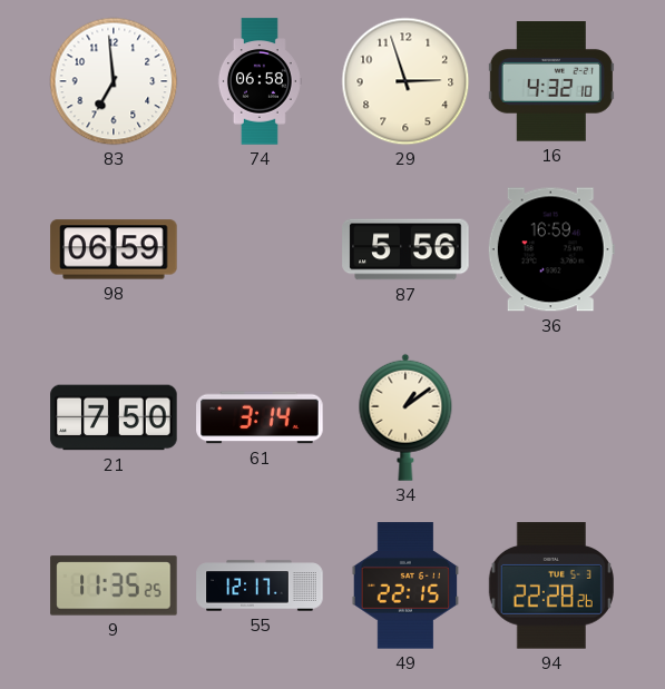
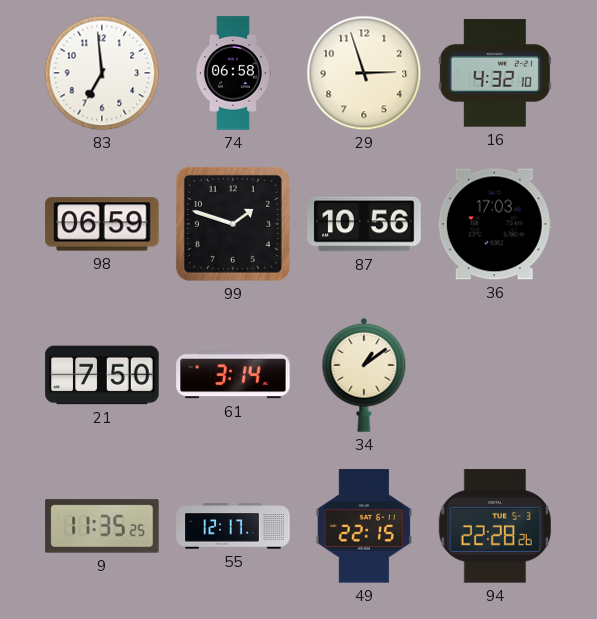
99: none -> 1:48
87: 5:56 -> 10:56
36: 16:59 -> 17:03
